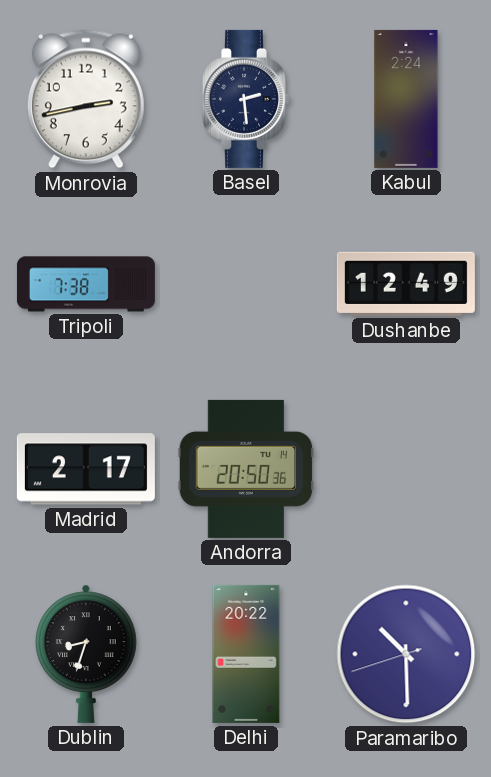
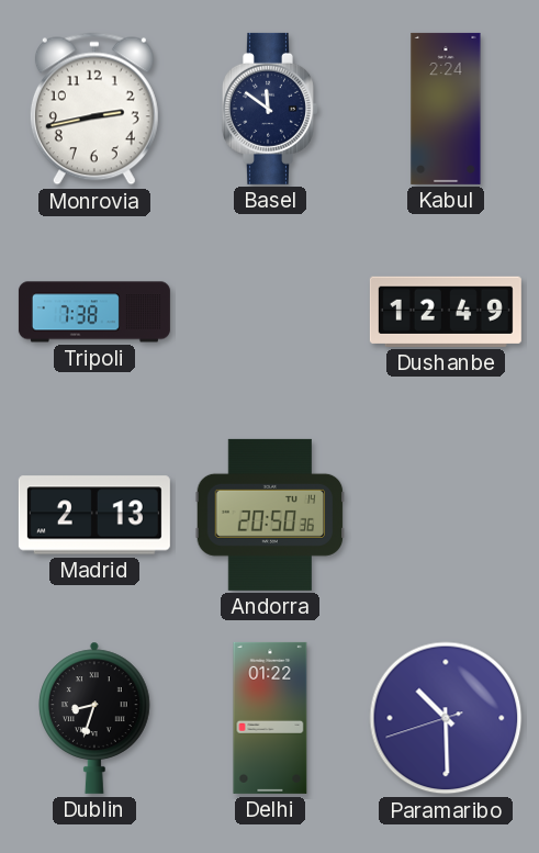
Basel: 2:29 -> 11:51
Madrid: 2:17 -> 2:13
Delhi: 20:22 -> 01:22
